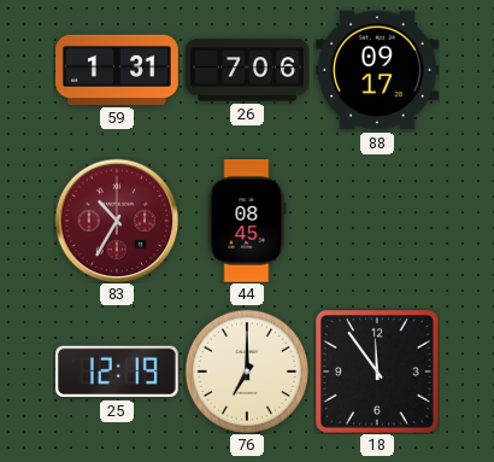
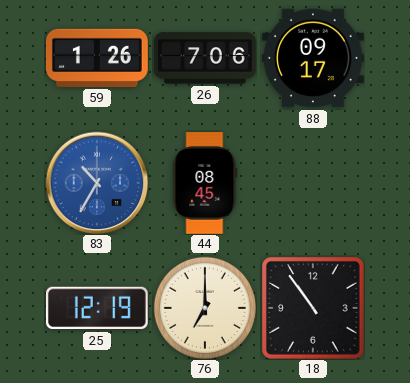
59: 1:31 -> 1:26
83 dial: burgundy -> blue
18: 11:54 -> 10:54
